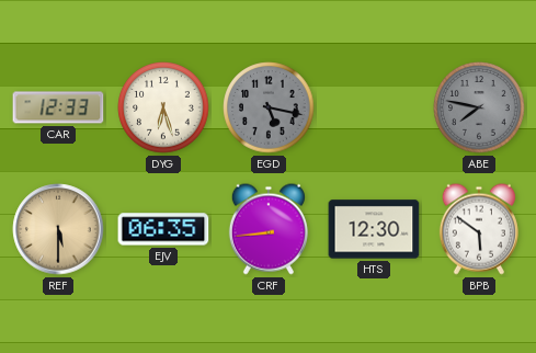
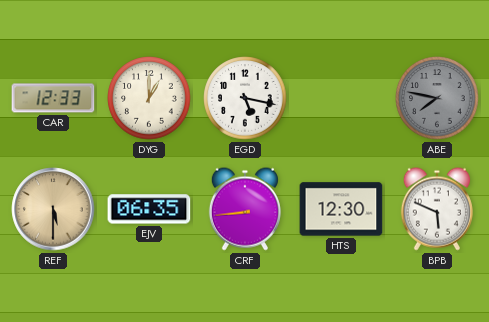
DYG: 6:27 -> 1:00
EGD dial: grey -> white
BPB: 5:51 -> 5:49
